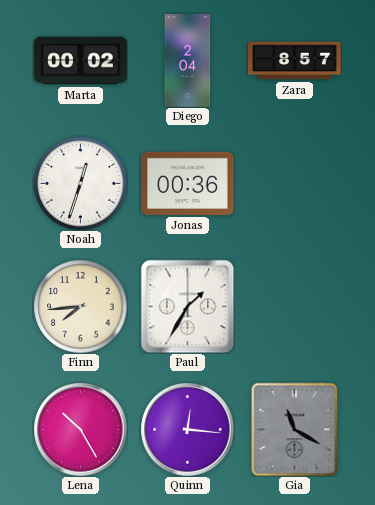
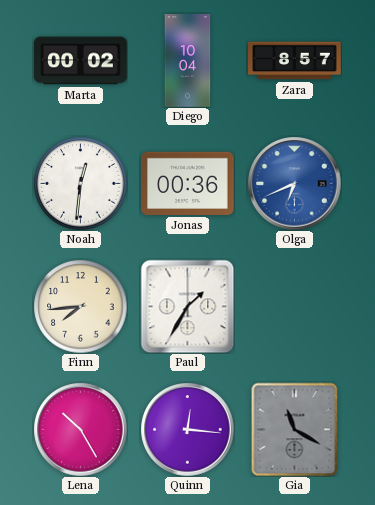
Diego: 2:04 -> 10:04
Noah: 12:33 -> 12:31
Olga: none -> 6:41
